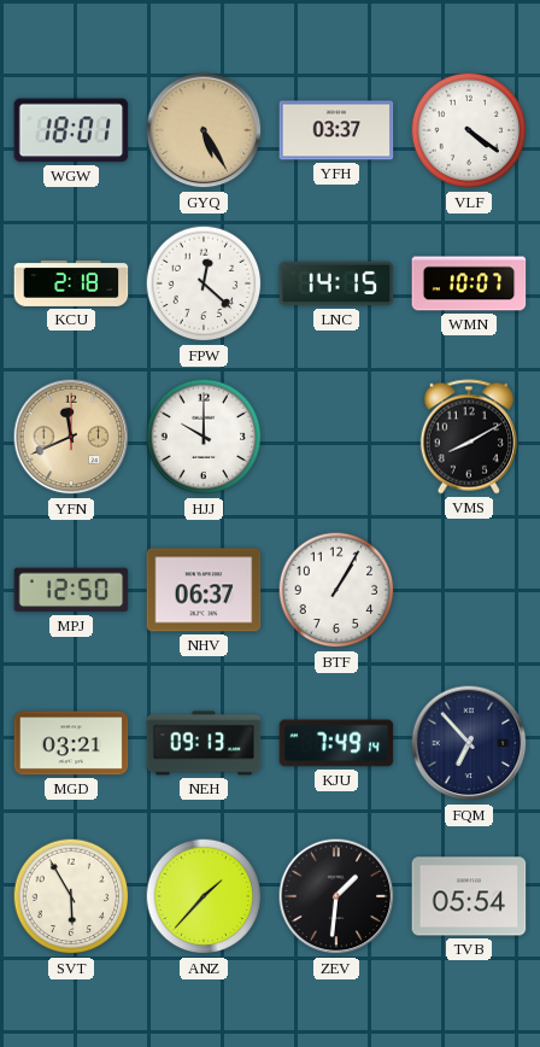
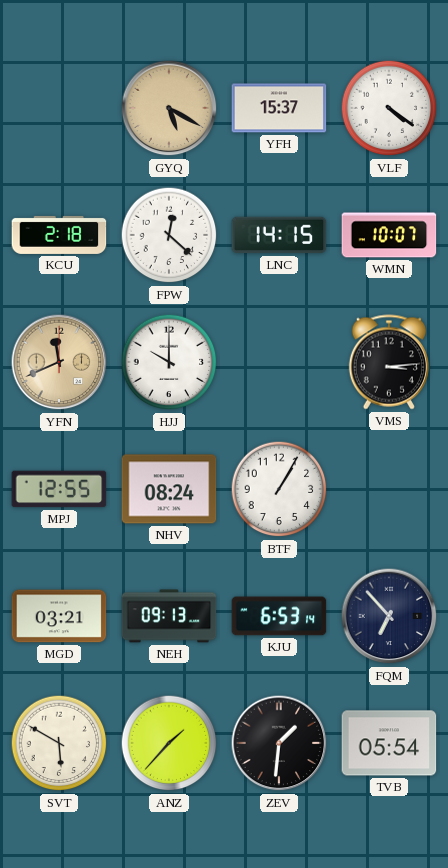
WGW: 18:01 -> none
GYQ: 5:25 -> 5:20
YFH: 03:37 -> 15:37
VMS: 8:10 -> 3:14
MPJ: 12:50 -> 12:55
NHV: 06:37 -> 08:24
KJU: 7:49 -> 6:53
SVT: 5:55 -> 5:50
